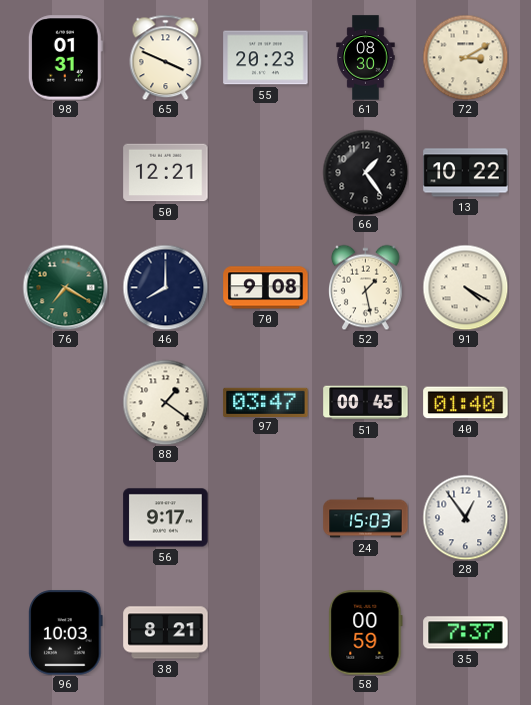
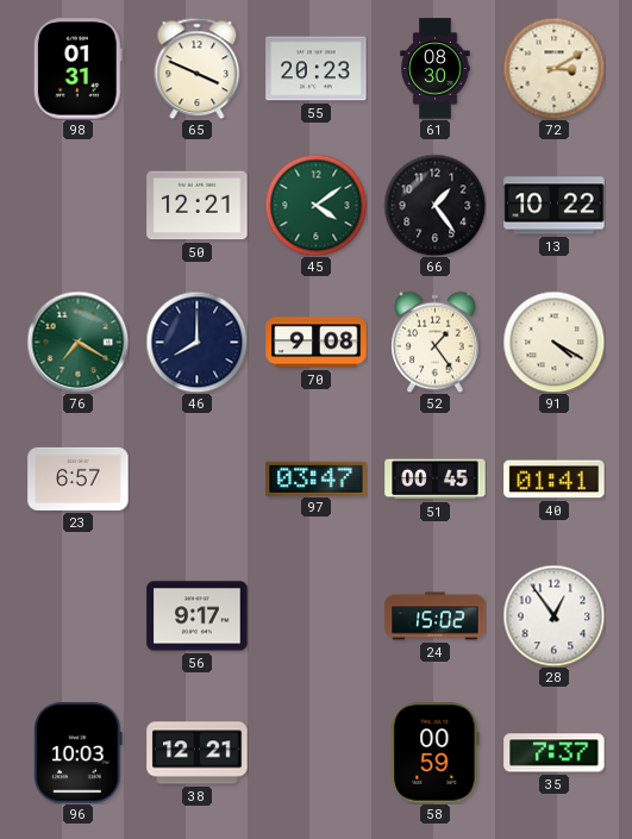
45: none -> 4:09
52: 1:28 -> 1:24
23: none -> 6:57
88: 1:21 -> none
40: 01:40 -> 01:41
24: 15:03 -> 15:02
38: 8:21 -> 12:21
